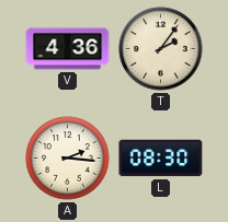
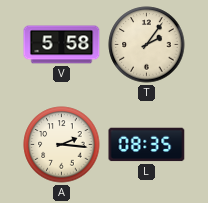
V: 4:36 -> 5:58
L: 08:30 -> 08:35
